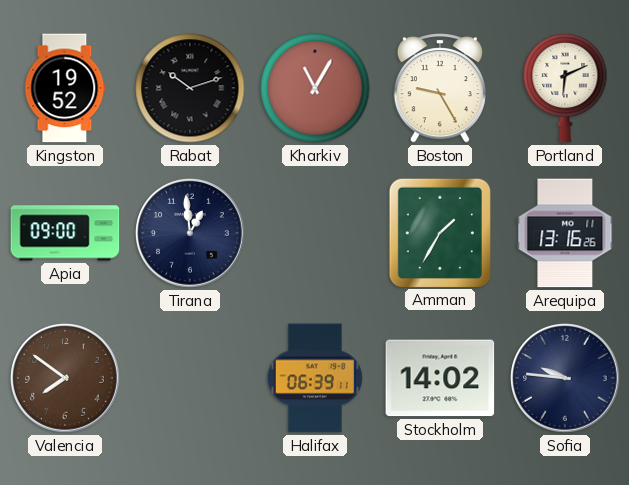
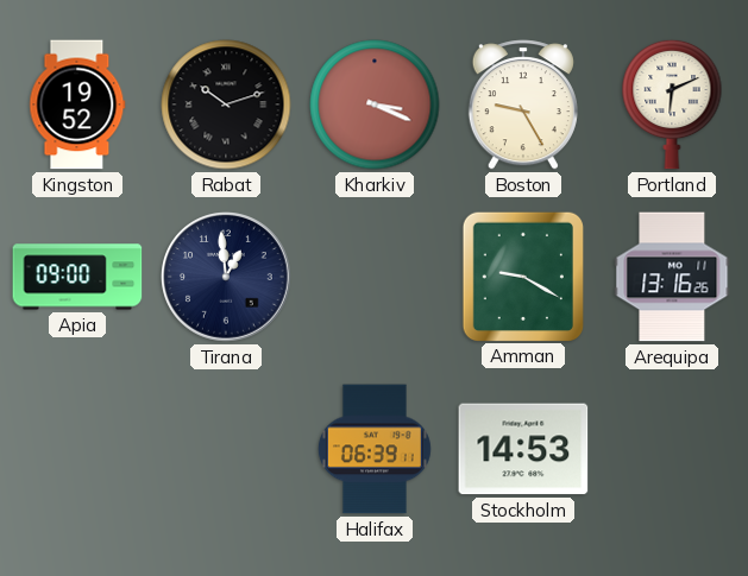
Kharkiv: 11:05 -> 3:19
Amman: 1:35 -> 9:20
Valencia: 7:51 -> none
Stockholm: 14:02 -> 14:53
Sofia: 9:46 -> none
